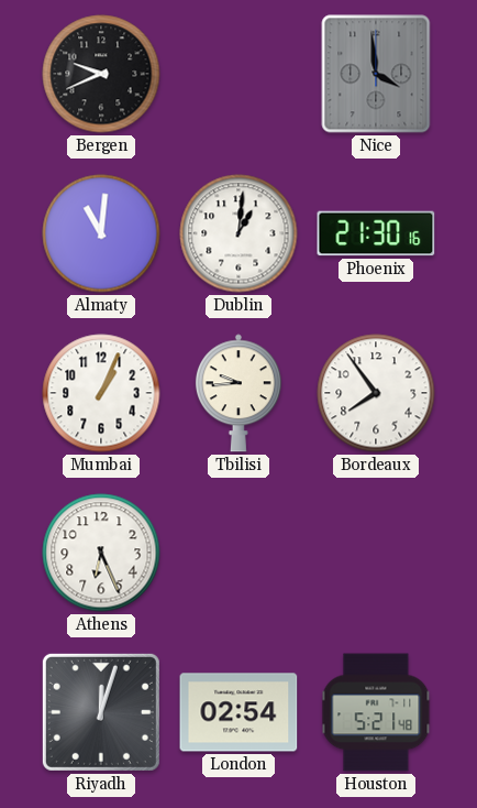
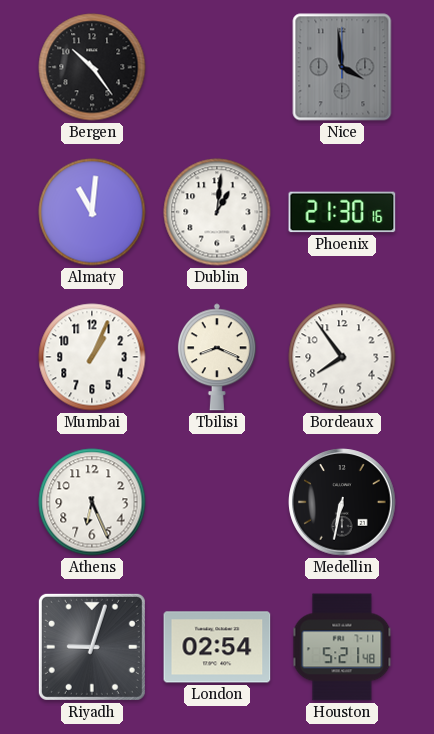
Bergen: 9:41 -> 10:24
Tbilisi: 9:44 -> 8:19
Medellin: none -> 6:32
Riyadh: 12:03 -> 9:03
